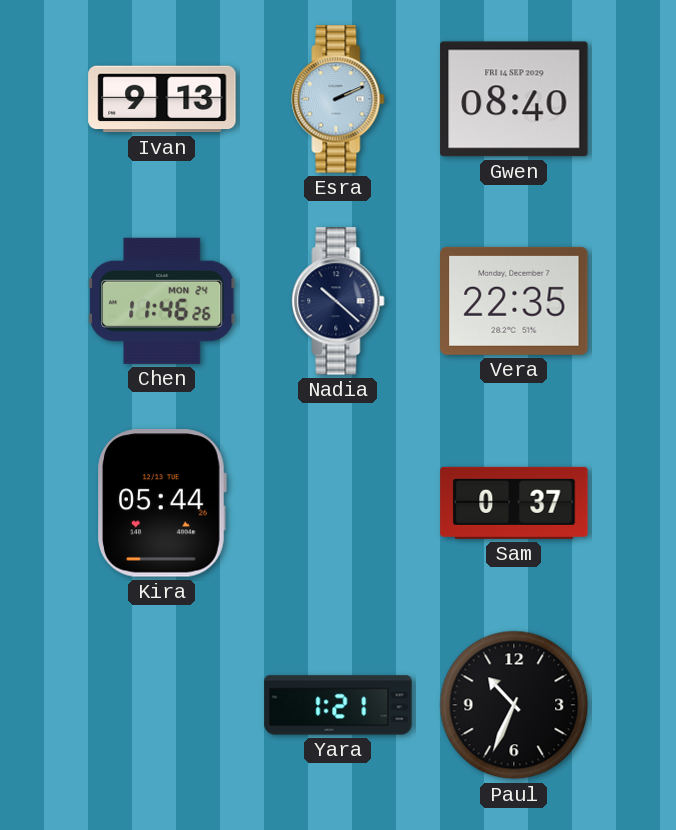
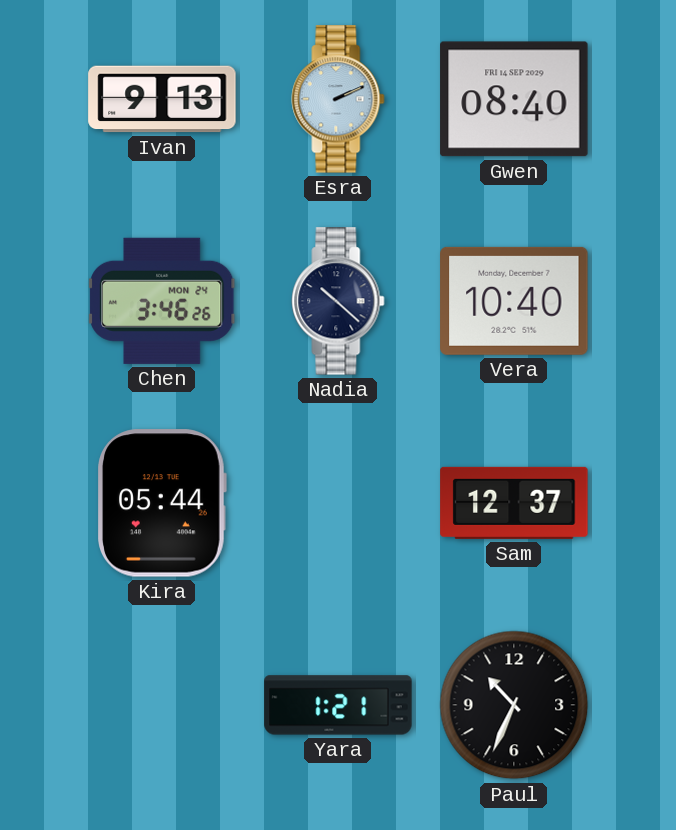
Chen: 11:46 -> 3:46
Vera: 22:35 -> 10:40
Sam: 0:37 -> 12:37
